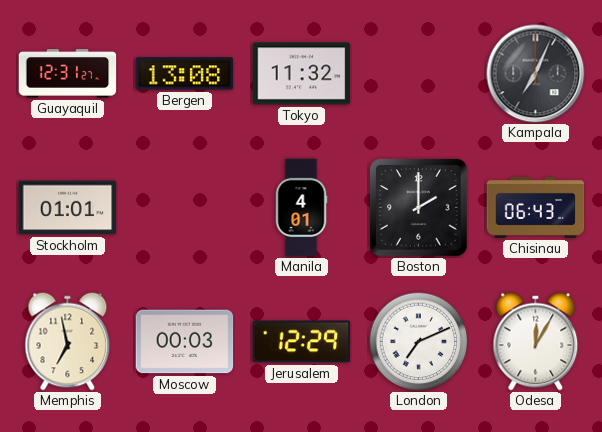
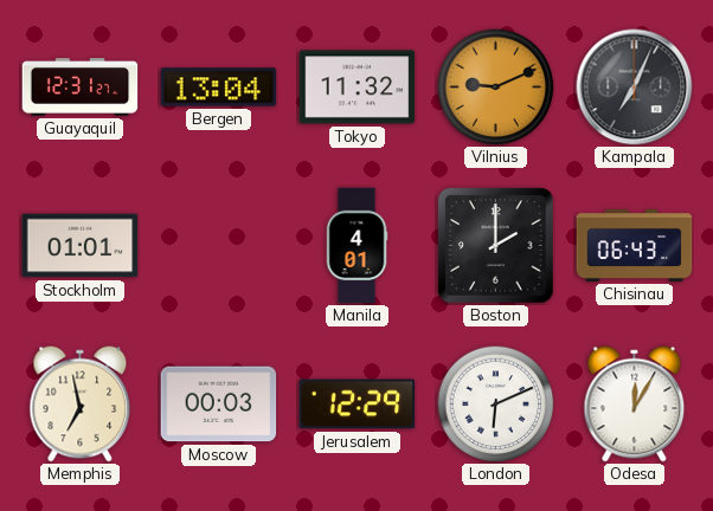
Bergen: 13:08 -> 13:04
Vilnius: none -> 9:11
London: 7:11 -> 6:11
